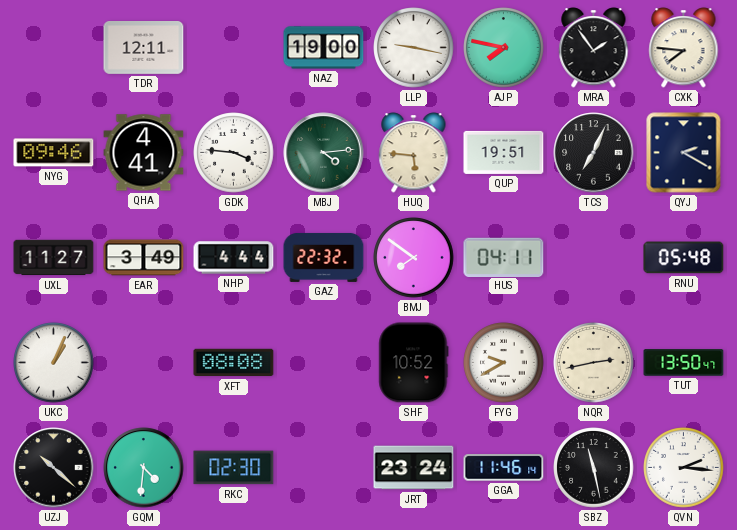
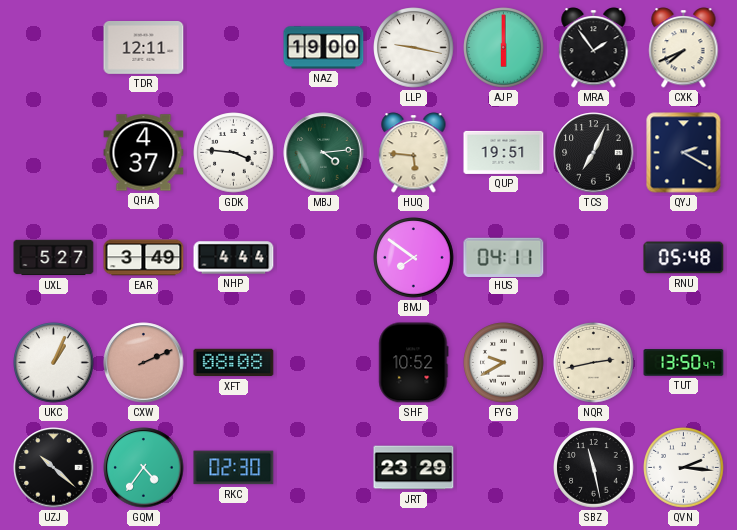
AJP: 7:47 -> 6:00
CXK: 7:46 -> 7:41
NYG: 09:46 -> none
QHA: 4:41 -> 4:37
UXL: 11:27 -> 5:27
GAZ: 22:32 -> none
CXW: none -> 2:11
GQM: 4:31 -> 4:36
JRT: 23:24 -> 23:29
GGA: 11:46 -> none
